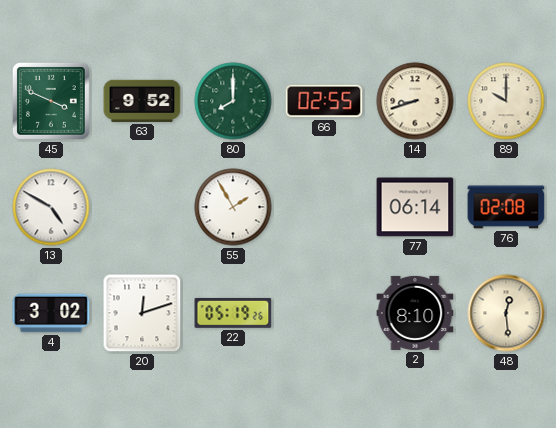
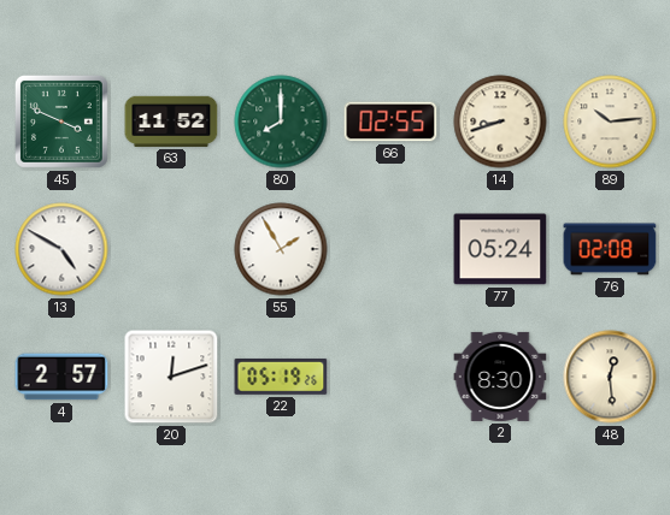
63: 9:52 -> 11:52
89: 10:00 -> 10:14
77: 06:14 -> 05:24
4: 3:02 -> 2:57
2: 8:10 -> 8:30
